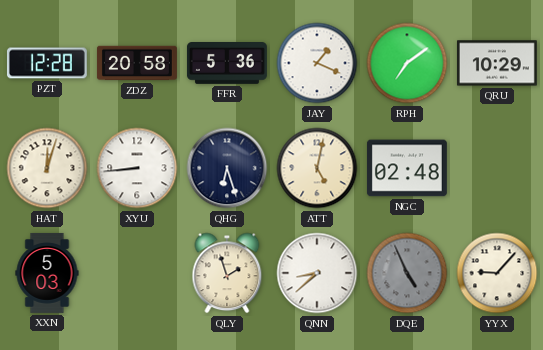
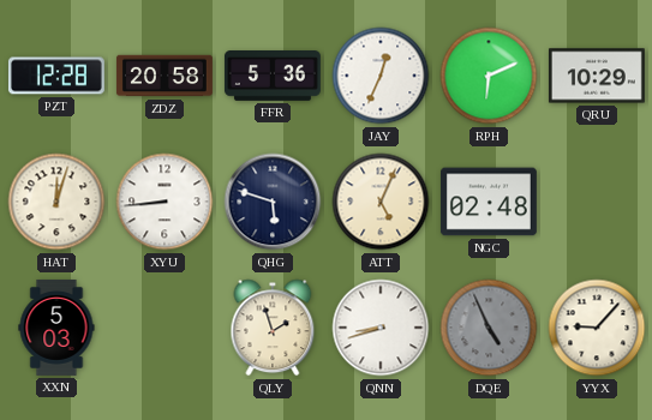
JAY: 1:19 -> 12:34
RPH: 7:09 -> 6:11
QHG: 6:27 -> 5:48
ATT: 5:02 -> 5:04
QNN: 8:38 -> 8:42
